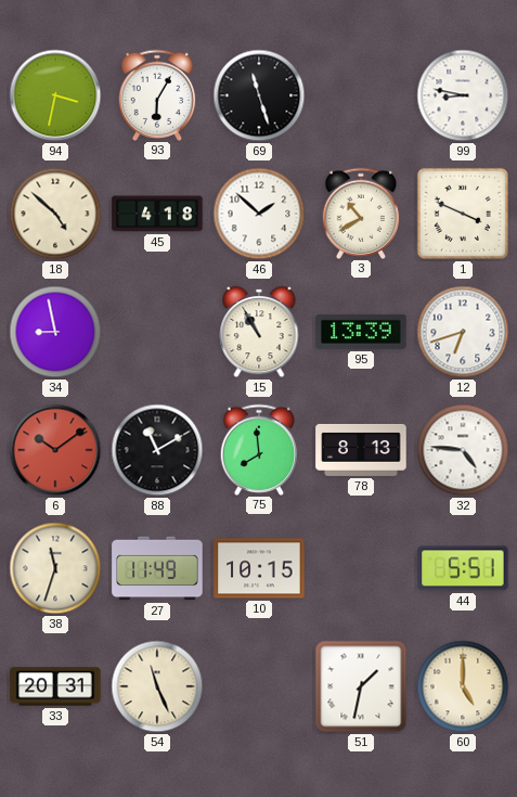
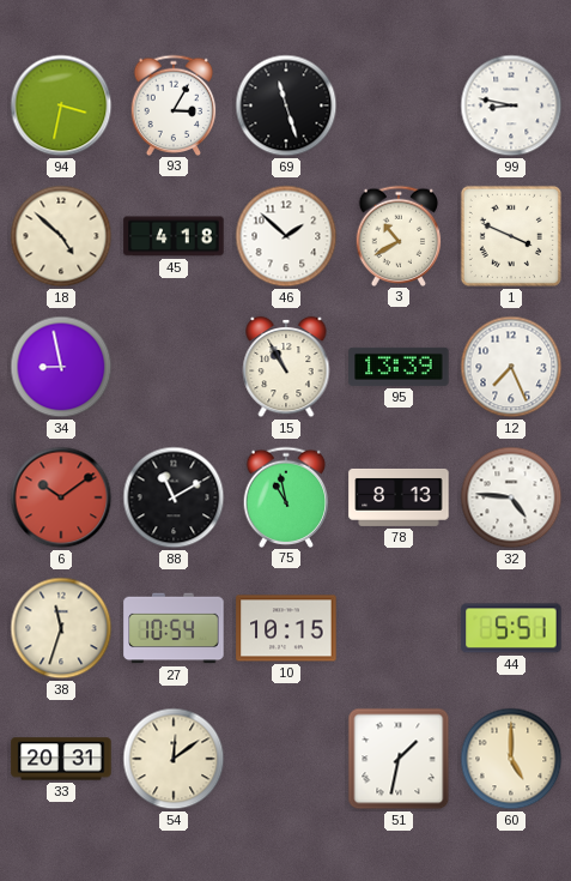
93: 6:05 -> 3:05
12: 6:42 -> 7:26
75: 7:59 -> 10:58
27: 11:49 -> 10:54
54: 11:26 -> 12:09
